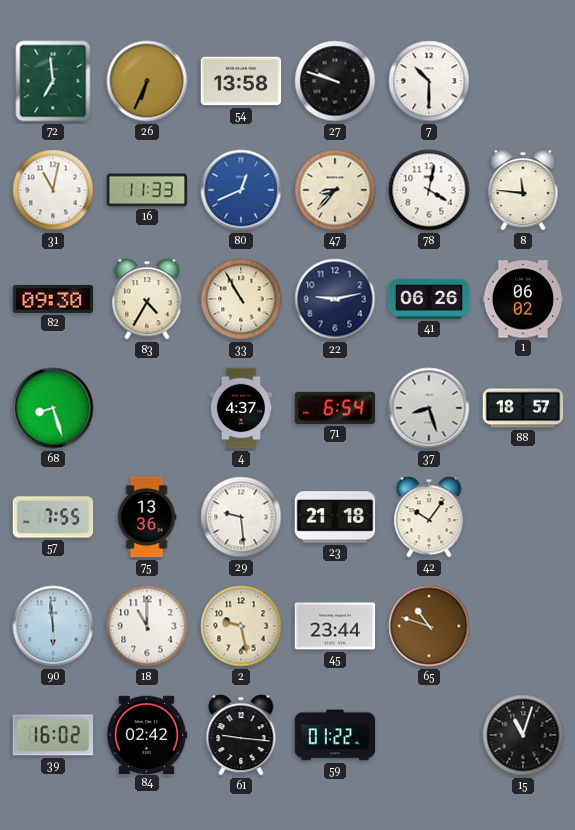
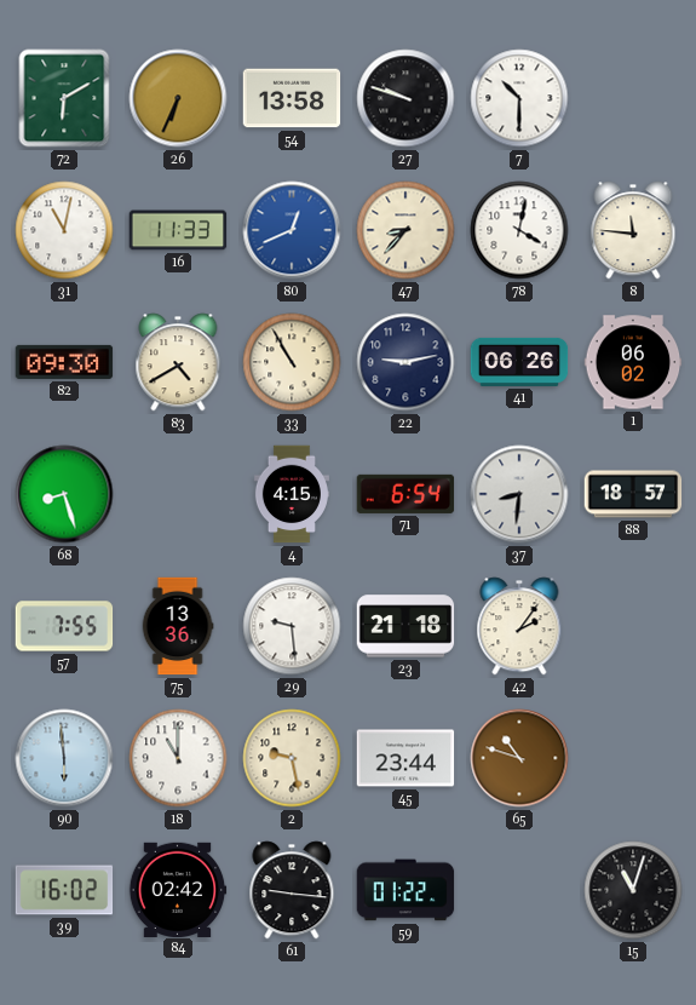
72: 6:59 -> 6:10
83: 4:35 -> 4:40
4: 4:37 -> 4:15
37: 8:27 -> 8:31
42: 10:06 -> 2:06
